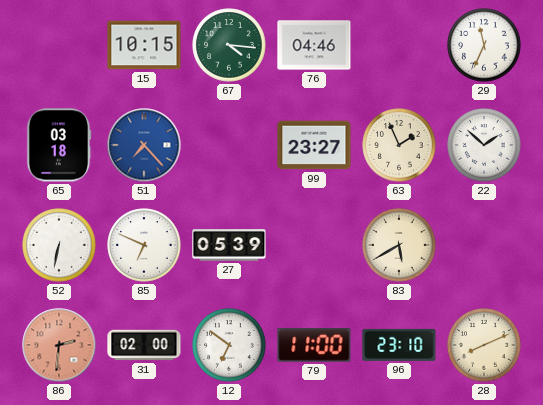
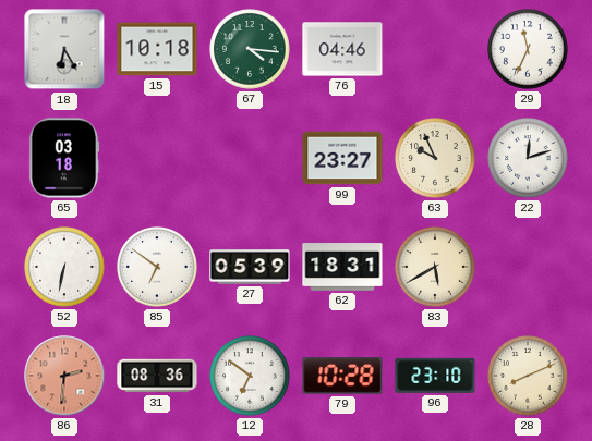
18: none -> 6:25
15: 10:15 -> 10:18
51: 7:23 -> none
63: 1:56 -> 9:56
22: 1:52 -> 12:12
85: 6:49 -> 6:51
62: none -> 18:31
31: 02:00 -> 08:36
79: 11:00 -> 10:28
